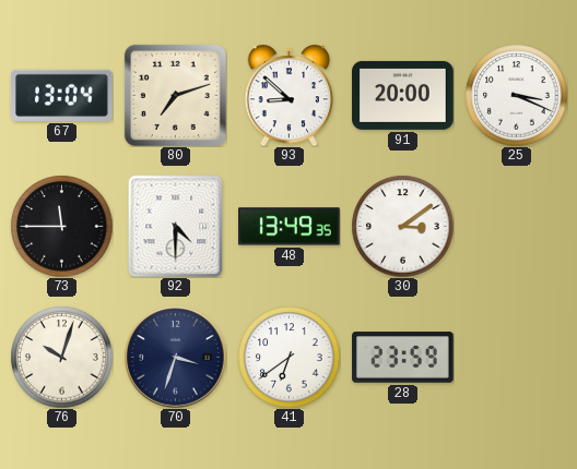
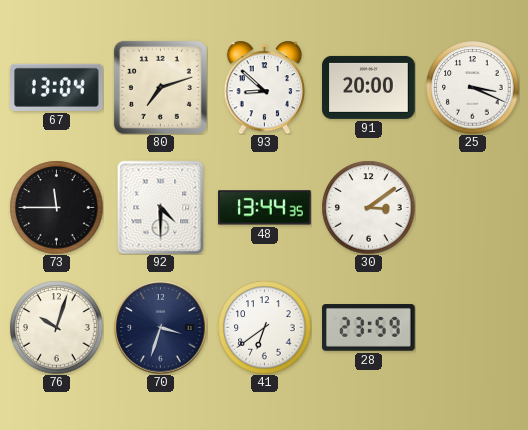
48: 13:49 -> 13:44
